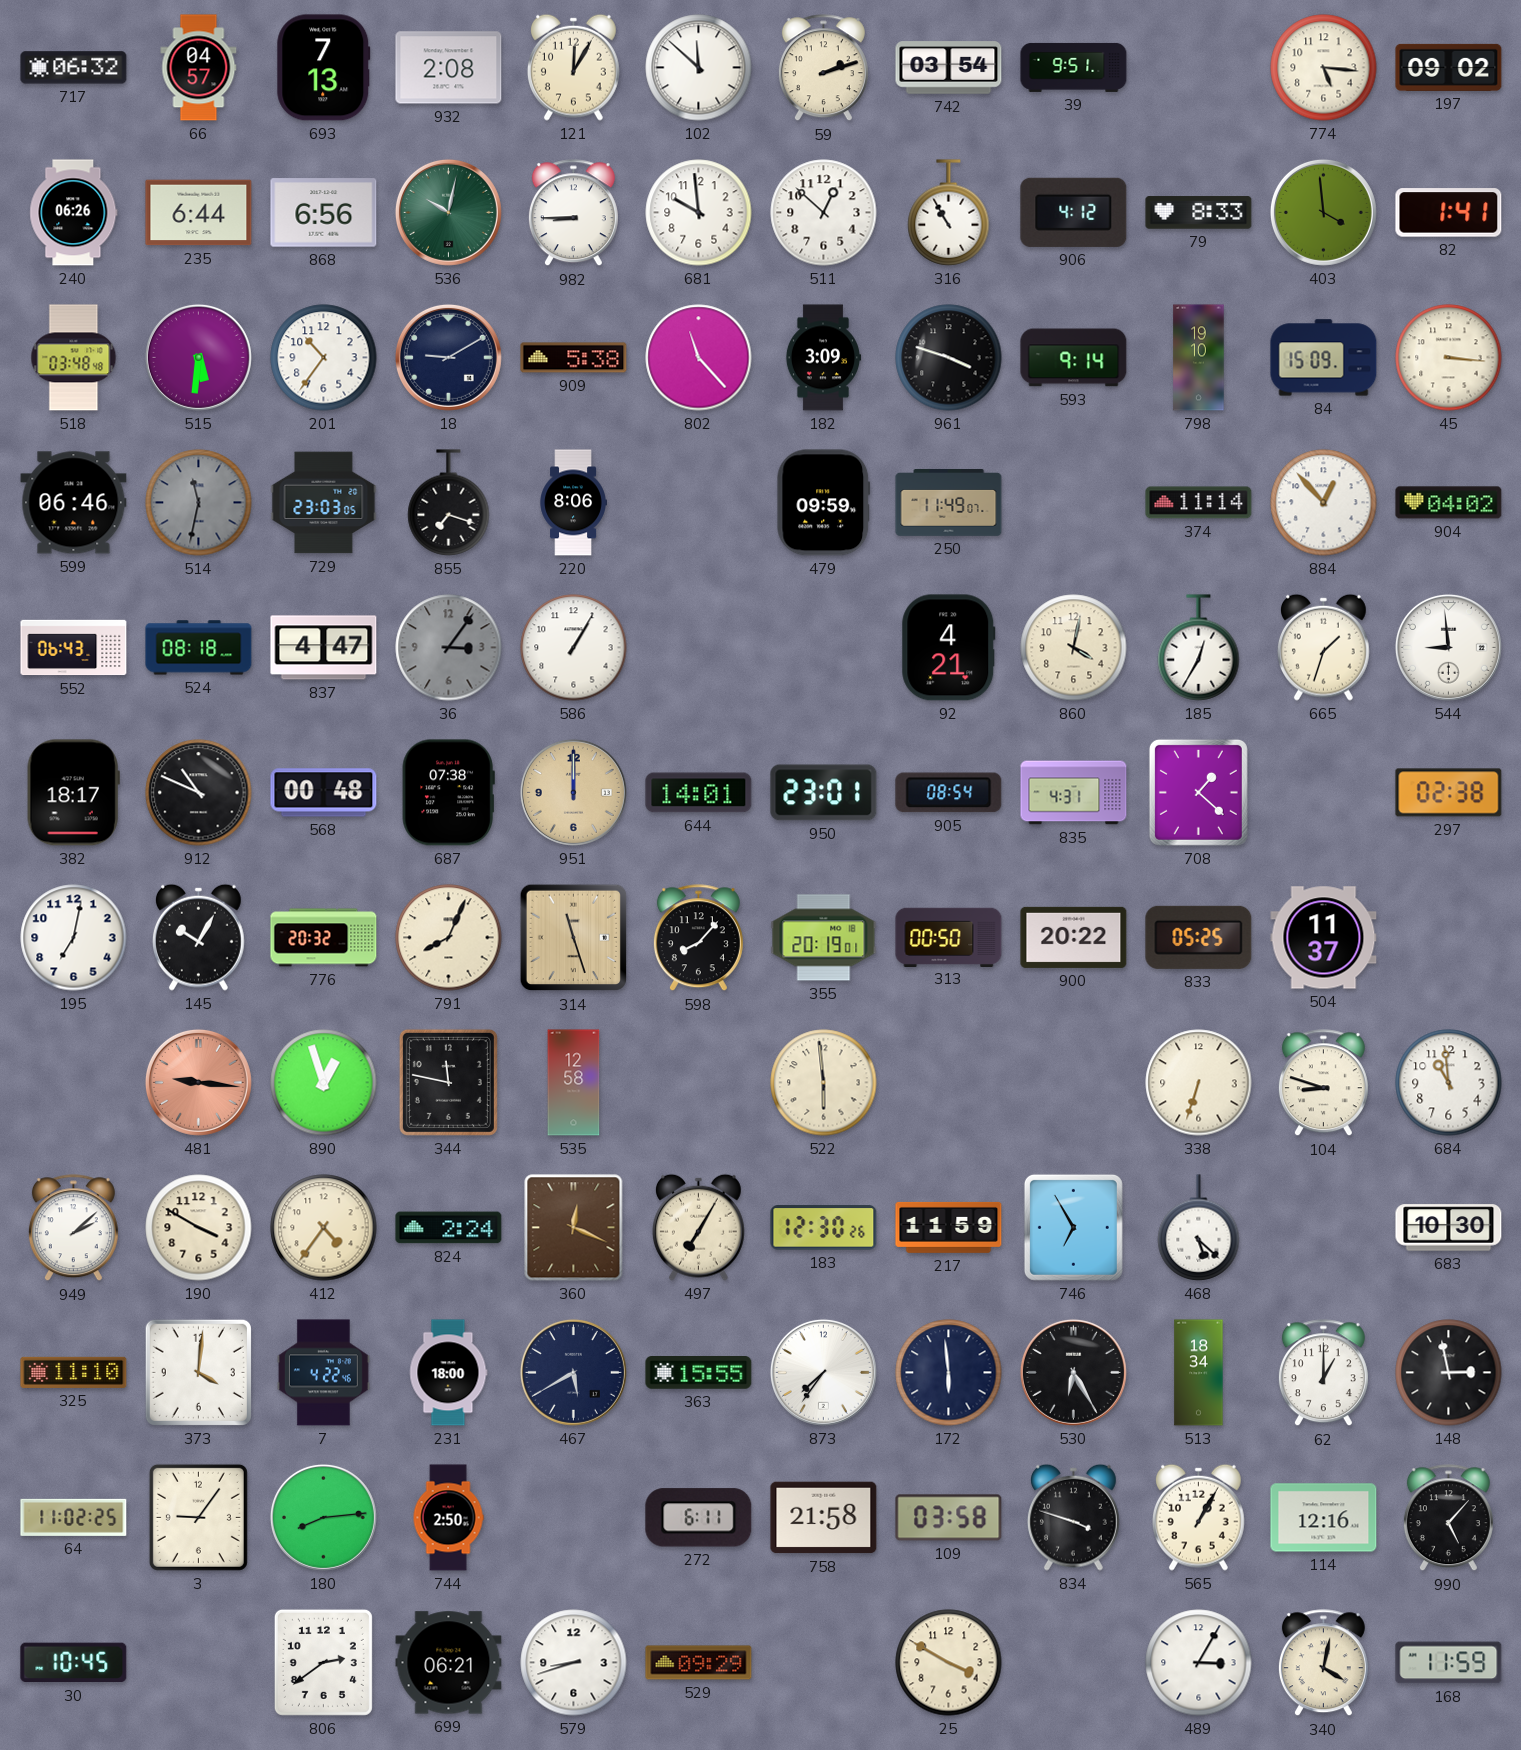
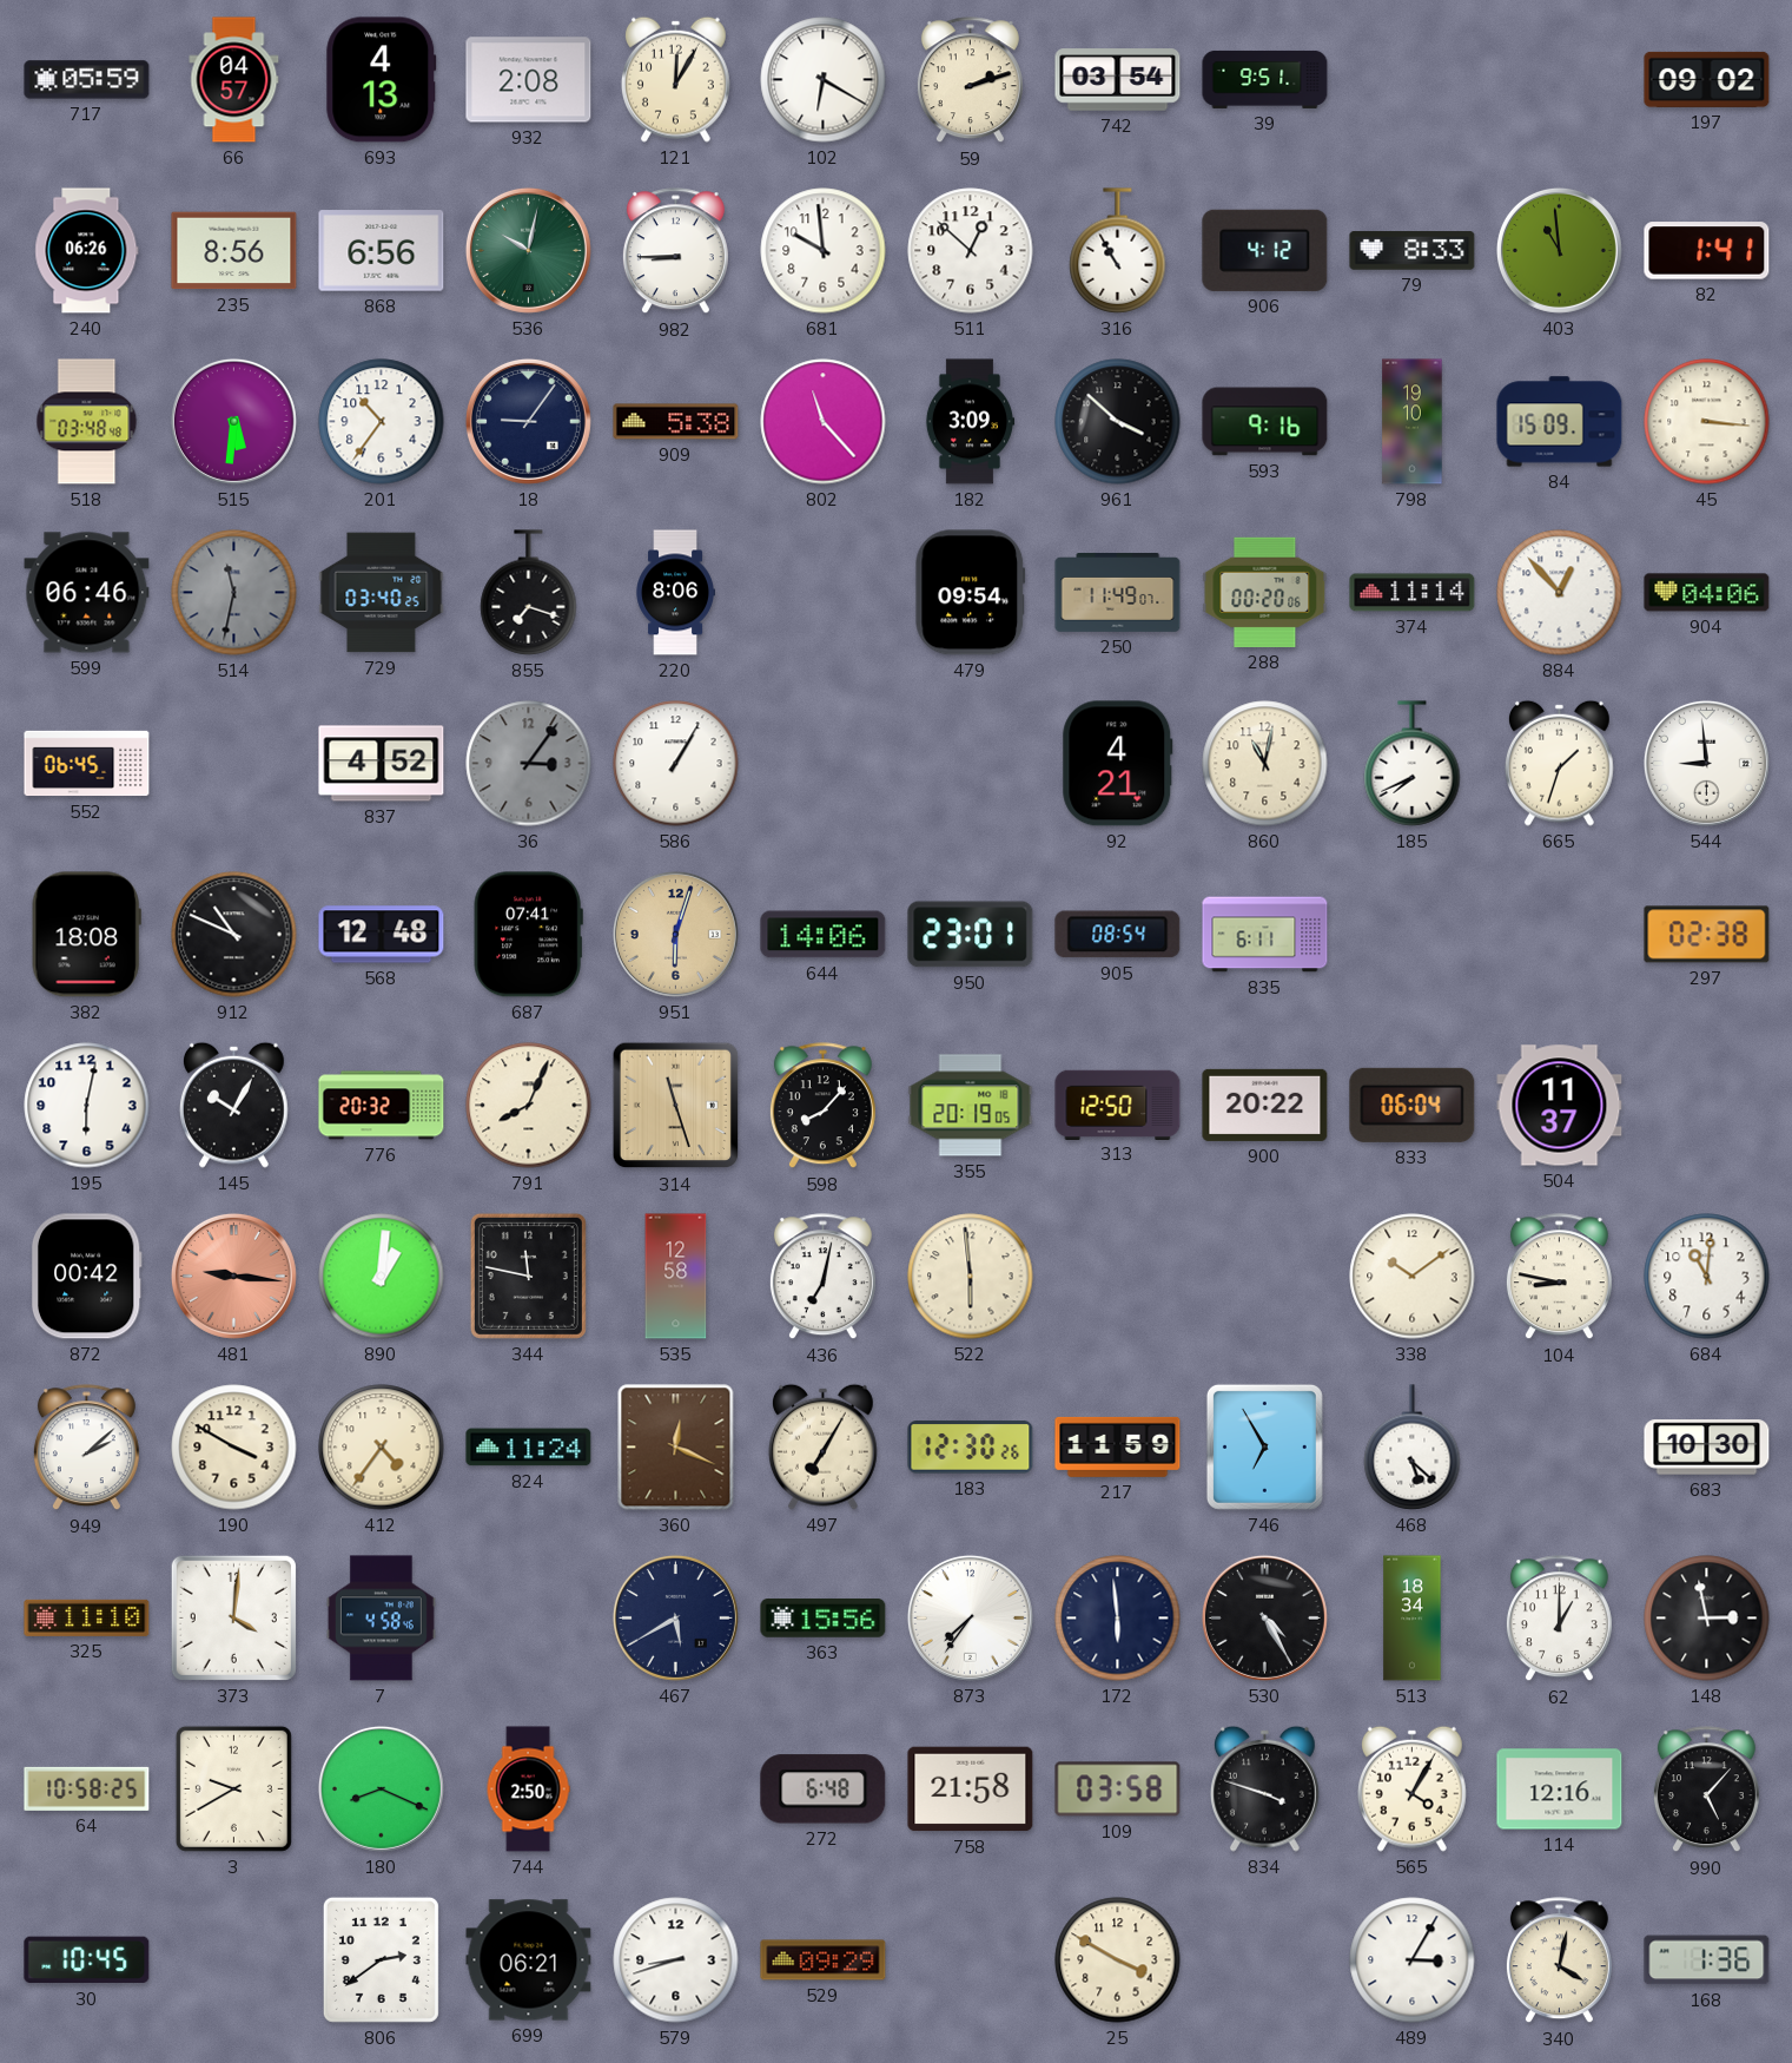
717: 06:32 -> 05:59
693: 7:13 -> 4:13
102: 11:52 -> 6:20
774: 5:16 -> none
235: 6:44 -> 8:56
403: 3:59 -> 10:59
18: 9:10 -> 9:06
961: 3:48 -> 3:52
593: 9:14 -> 9:16
729: 23:03 -> 03:40
479: 09:59 -> 09:54
288: none -> 00:20
904: 04:02 -> 04:06
552: 06:43 -> 06:45
524: 08:18 -> none
837: 4:47 -> 4:52
860: 4:02 -> 11:02
185: 12:35 -> 7:41
382: 18:17 -> 18:08
568: 00:48 -> 12:48
687: 07:38 -> 07:41
951: 12:00 -> 6:03
644: 14:01 -> 14:06
835: 4:31 -> 6:11
708: 1:22 -> none
195: 7:02 -> 6:02
355: 20:19:01 -> 20:19:05
313: 00:50 -> 12:50
833: 05:25 -> 06:04
872: none -> 00:42
890: 12:57 -> 1:01
436: none -> 7:02
338: 6:33 -> 10:09
104: 8:48 -> 8:47
684: 10:59 -> 11:01
824: 2:24 -> 11:24
7: 4:22 -> 4:58
231: 18:00 -> none
363: 15:55 -> 15:56
530: 6:25 -> 4:25
64: 11:02 -> 10:58
3: 9:06 -> 9:40
180: 8:14 -> 8:19
272: 6:11 -> 6:48
565: 1:05 -> 4:05
168: 11:59 -> 1:36
